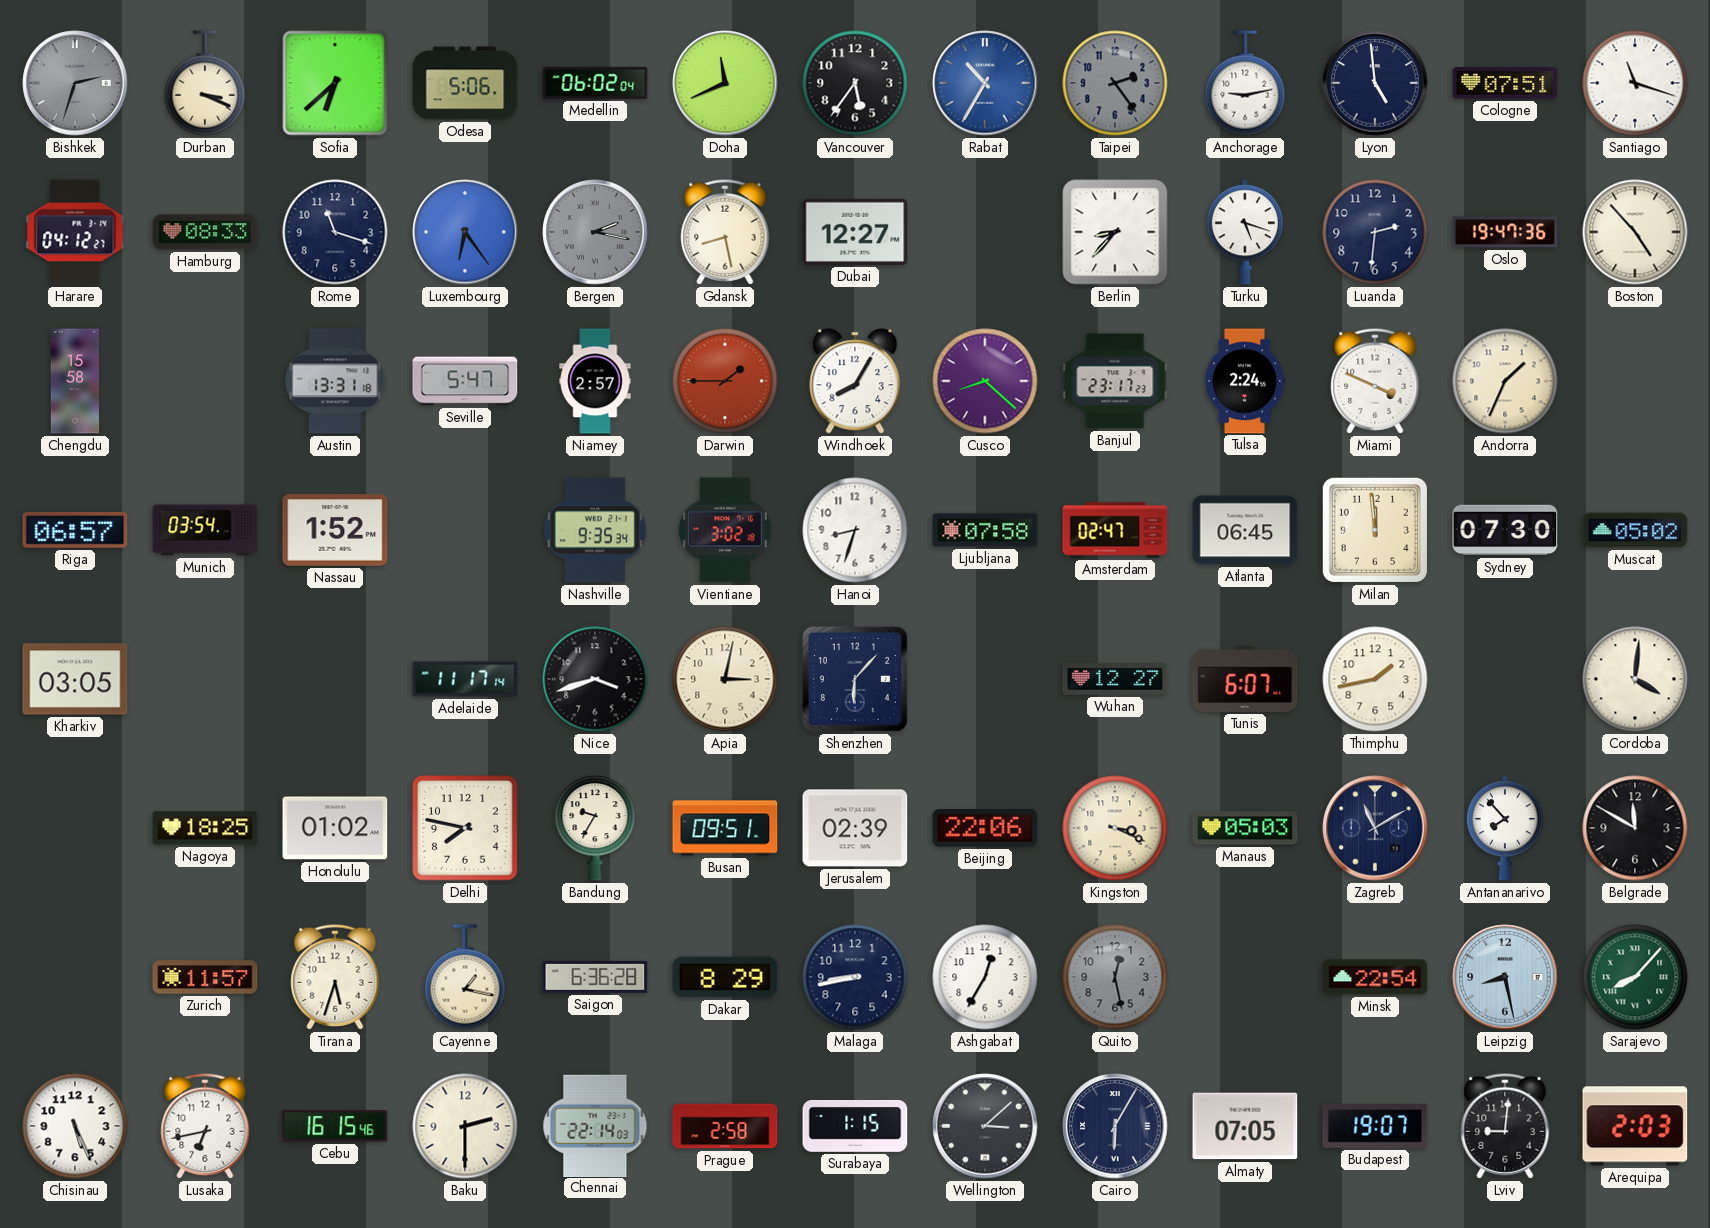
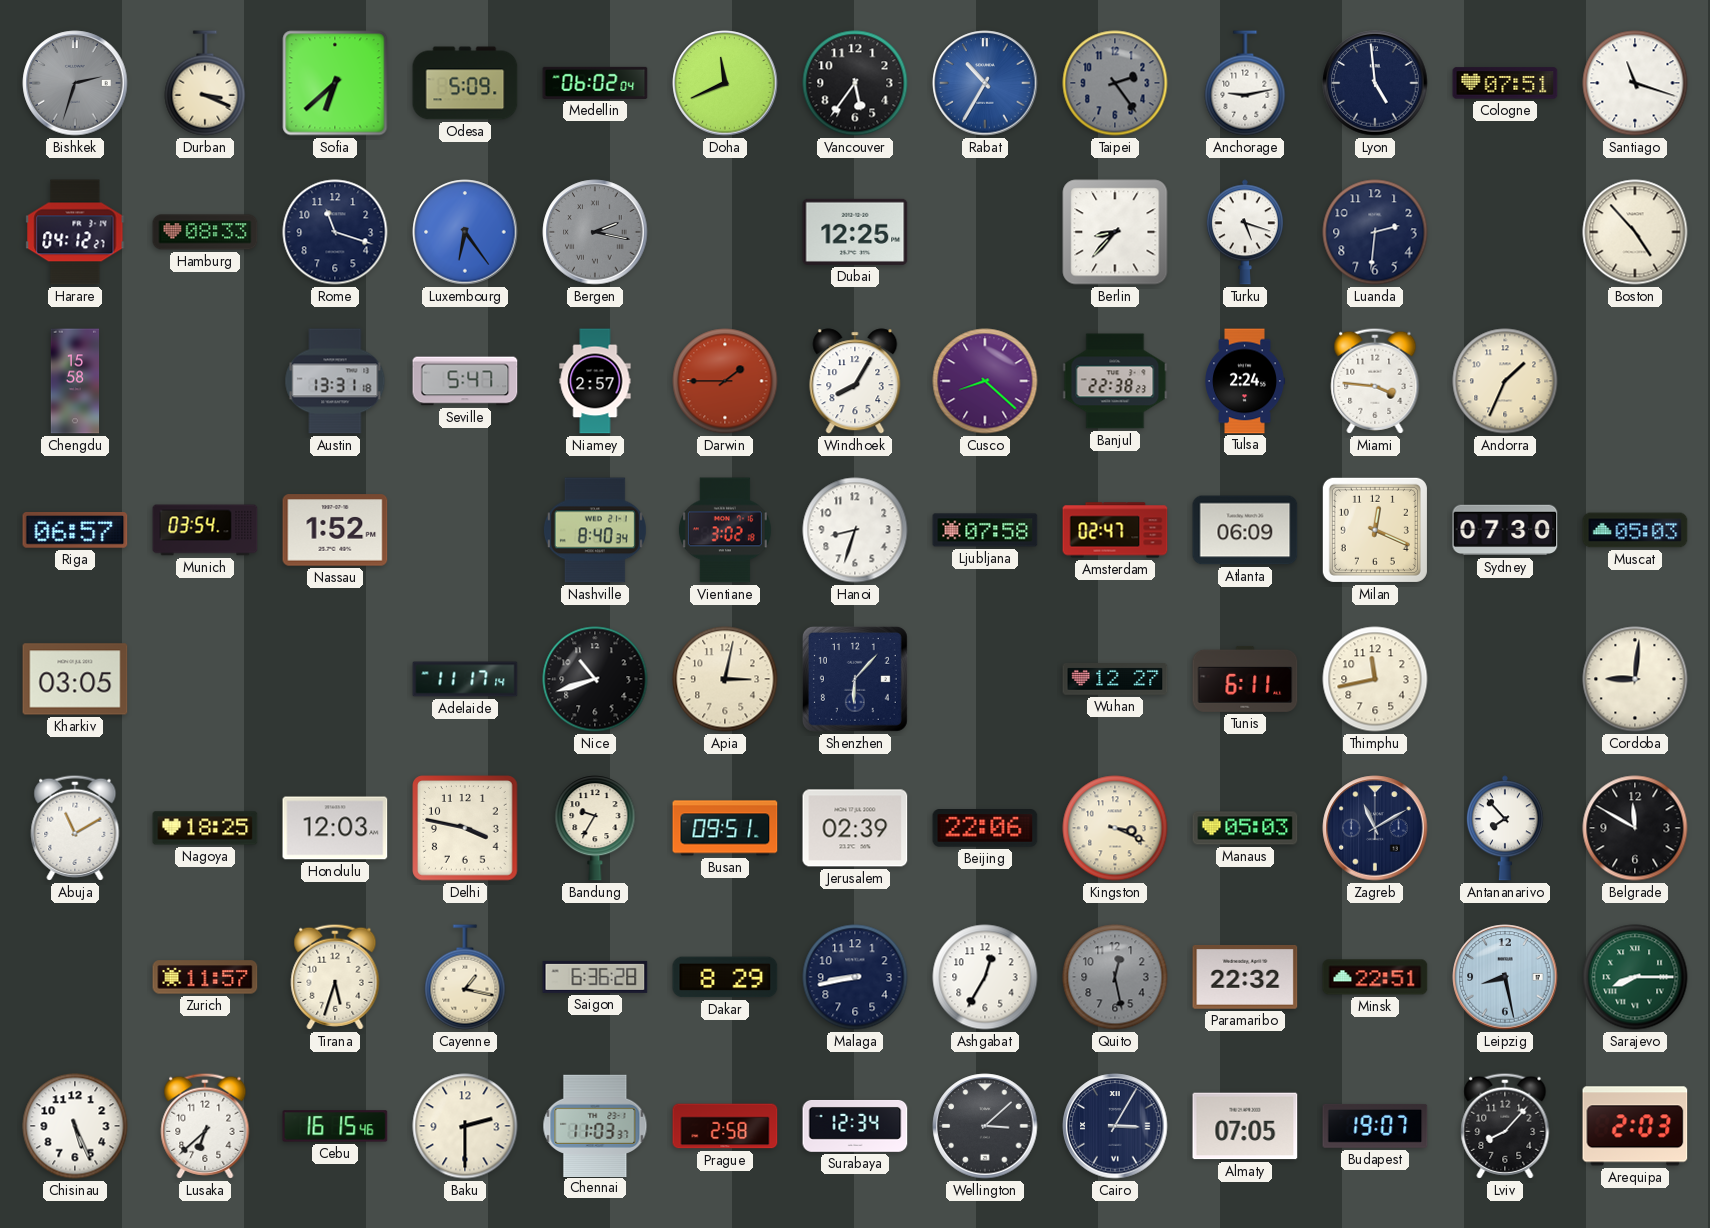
Odesa: 5:06 -> 5:09
Gdansk: 8:28 -> none
Dubai: 12:27 -> 12:25
Oslo: 19:47 -> none
Banjul: 23:17 -> 22:38
Miami: 3:49 -> 3:46
Nashville: 9:35 -> 8:40
Atlanta: 06:45 -> 06:09
Milan: 11:59 -> 12:19
Muscat: 05:02 -> 05:03
Nice: 3:42 -> 10:42
Tunis: 6:07 -> 6:11
Thimphu: 1:43 -> 11:43
Cordoba: 4:01 -> 9:01
Abuja: none -> 11:10
Honolulu: 01:02 -> 12:03
Delhi: 7:47 -> 3:47
Paramaribo: none -> 22:32
Minsk: 22:54 -> 22:51
Sarajevo: 8:07 -> 8:15
Lusaka: 6:43 -> 6:38
Chennai: 22:14 -> 11:03
Surabaya: 1:15 -> 12:34
Cairo: 6:05 -> 3:05
Lviv: 9:01 -> 8:07
